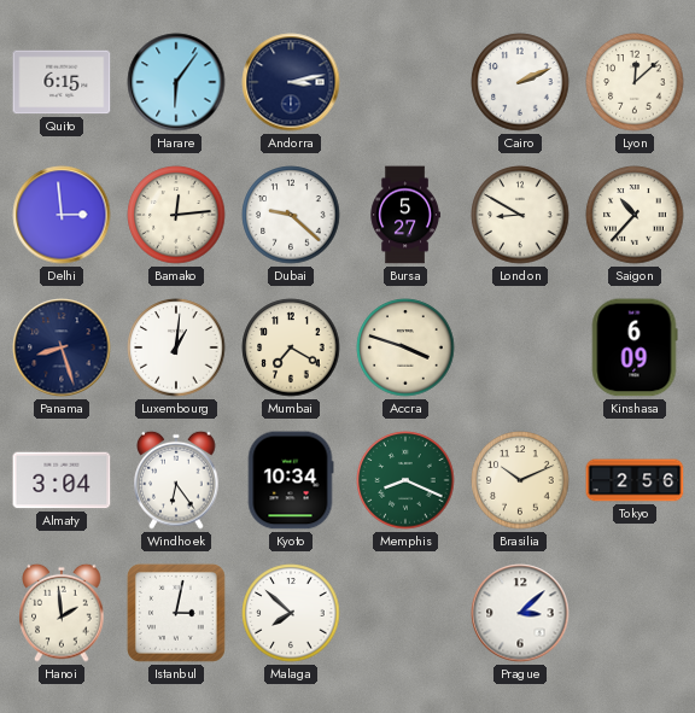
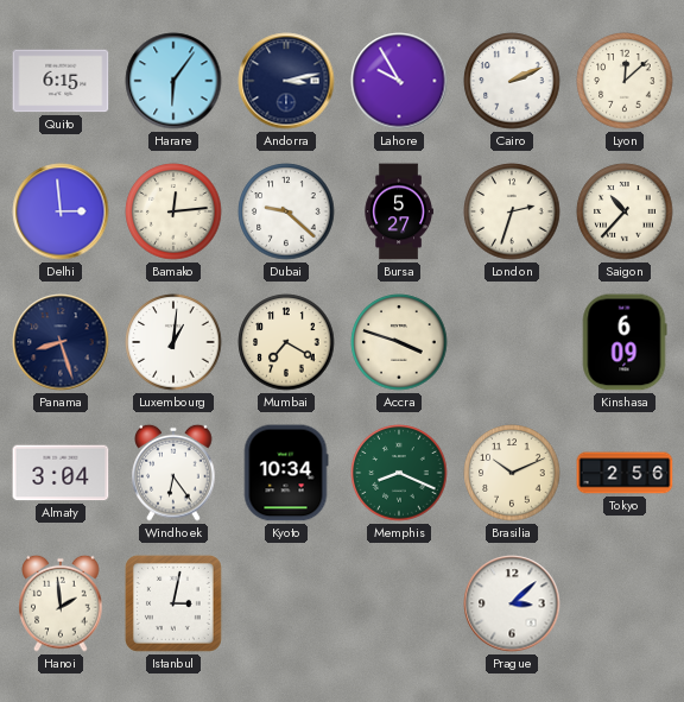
Lahore: none -> 9:55
London: 8:50 -> 2:33
Malaga: 7:52 -> none
